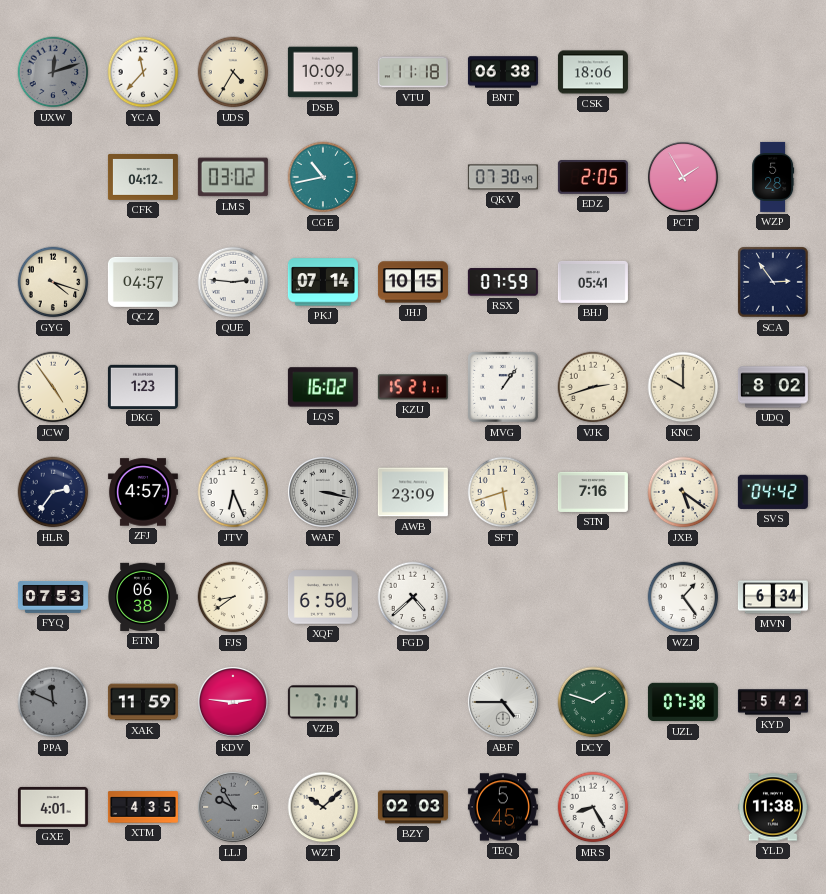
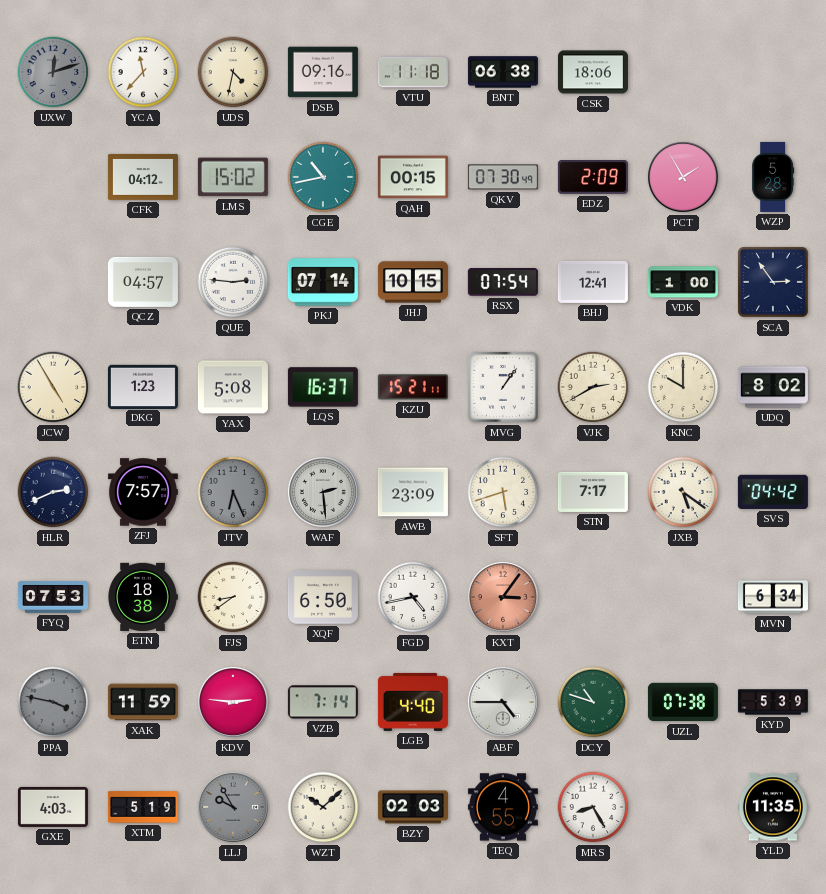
UDS: 4:35 -> 4:32
DSB: 10:09 -> 09:16
LMS: 03:02 -> 15:02
QAH: none -> 00:15
EDZ: 2:05 -> 2:09
GYG: 4:18 -> none
RSX: 07:59 -> 07:54
BHJ: 05:41 -> 12:41
VDK: none -> 1:00
JCW: 4:54 -> 4:55
YAX: none -> 5:08
LQS: 16:02 -> 16:37
VJK: 2:42 -> 2:40
HLR: 2:36 -> 2:41
ZFJ: 4:57 -> 7:57
JTV dial: white -> grey
WAF: 3:17 -> 2:29
STN: 7:16 -> 7:17
ETN: 06:38 -> 18:38
FGD: 4:38 -> 4:43
KXT: none -> 3:06
WZJ: 1:24 -> none
PPA: 11:49 -> 3:47
LGB: none -> 4:40
DCY: 1:48 -> 10:48
KYD: 5:42 -> 5:39
GXE: 4:01 -> 4:03
XTM: 4:35 -> 5:19
TEQ: 5:45 -> 4:55
YLD: 11:38 -> 11:35
